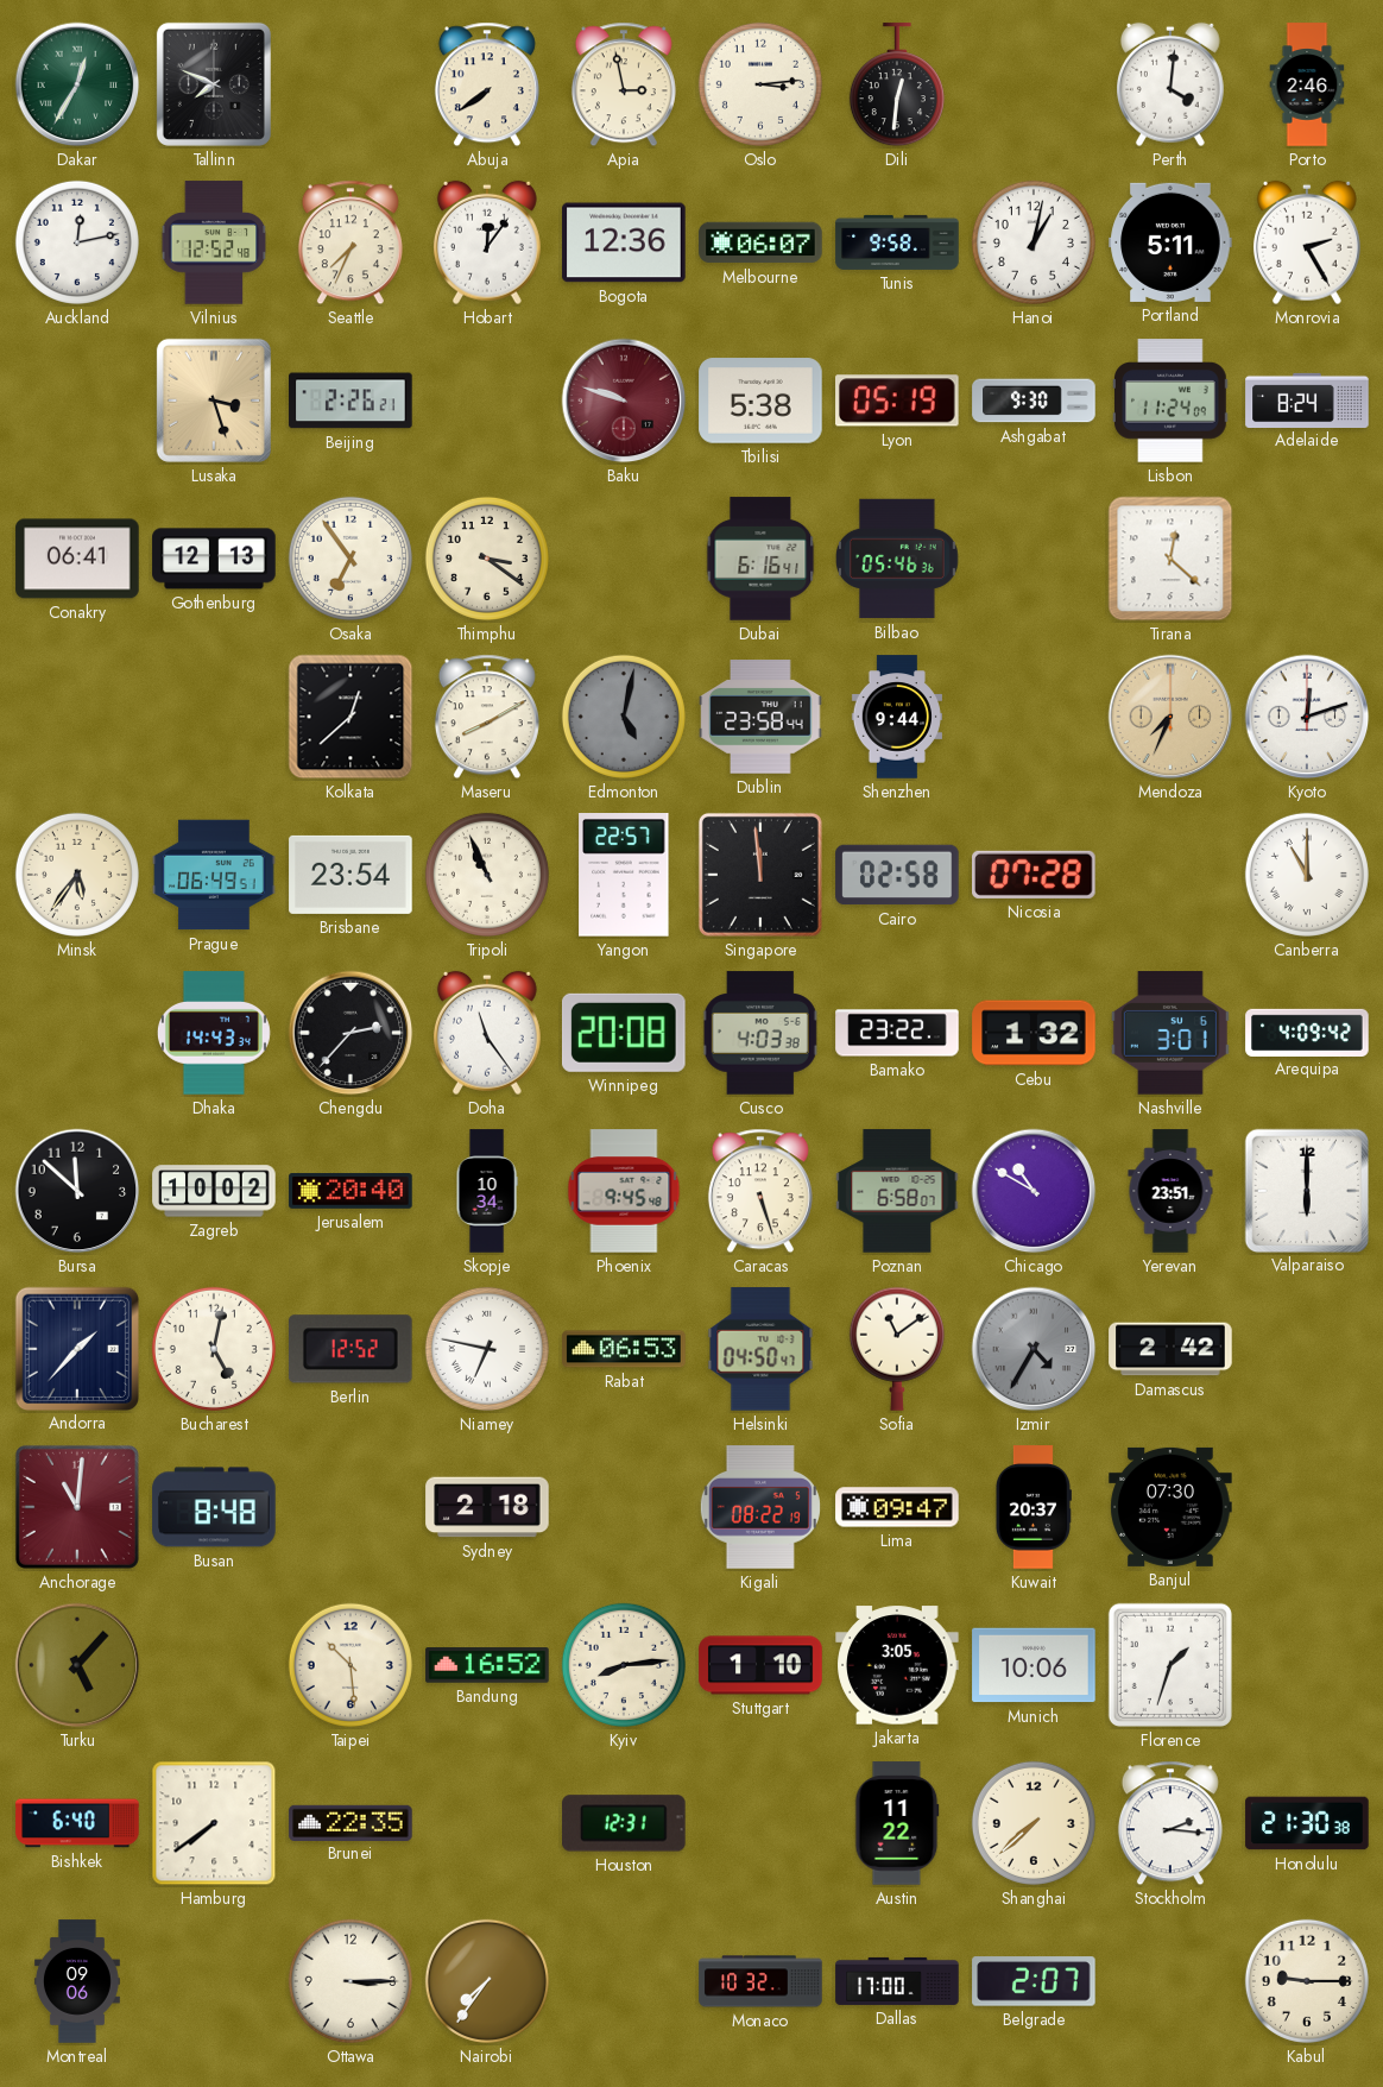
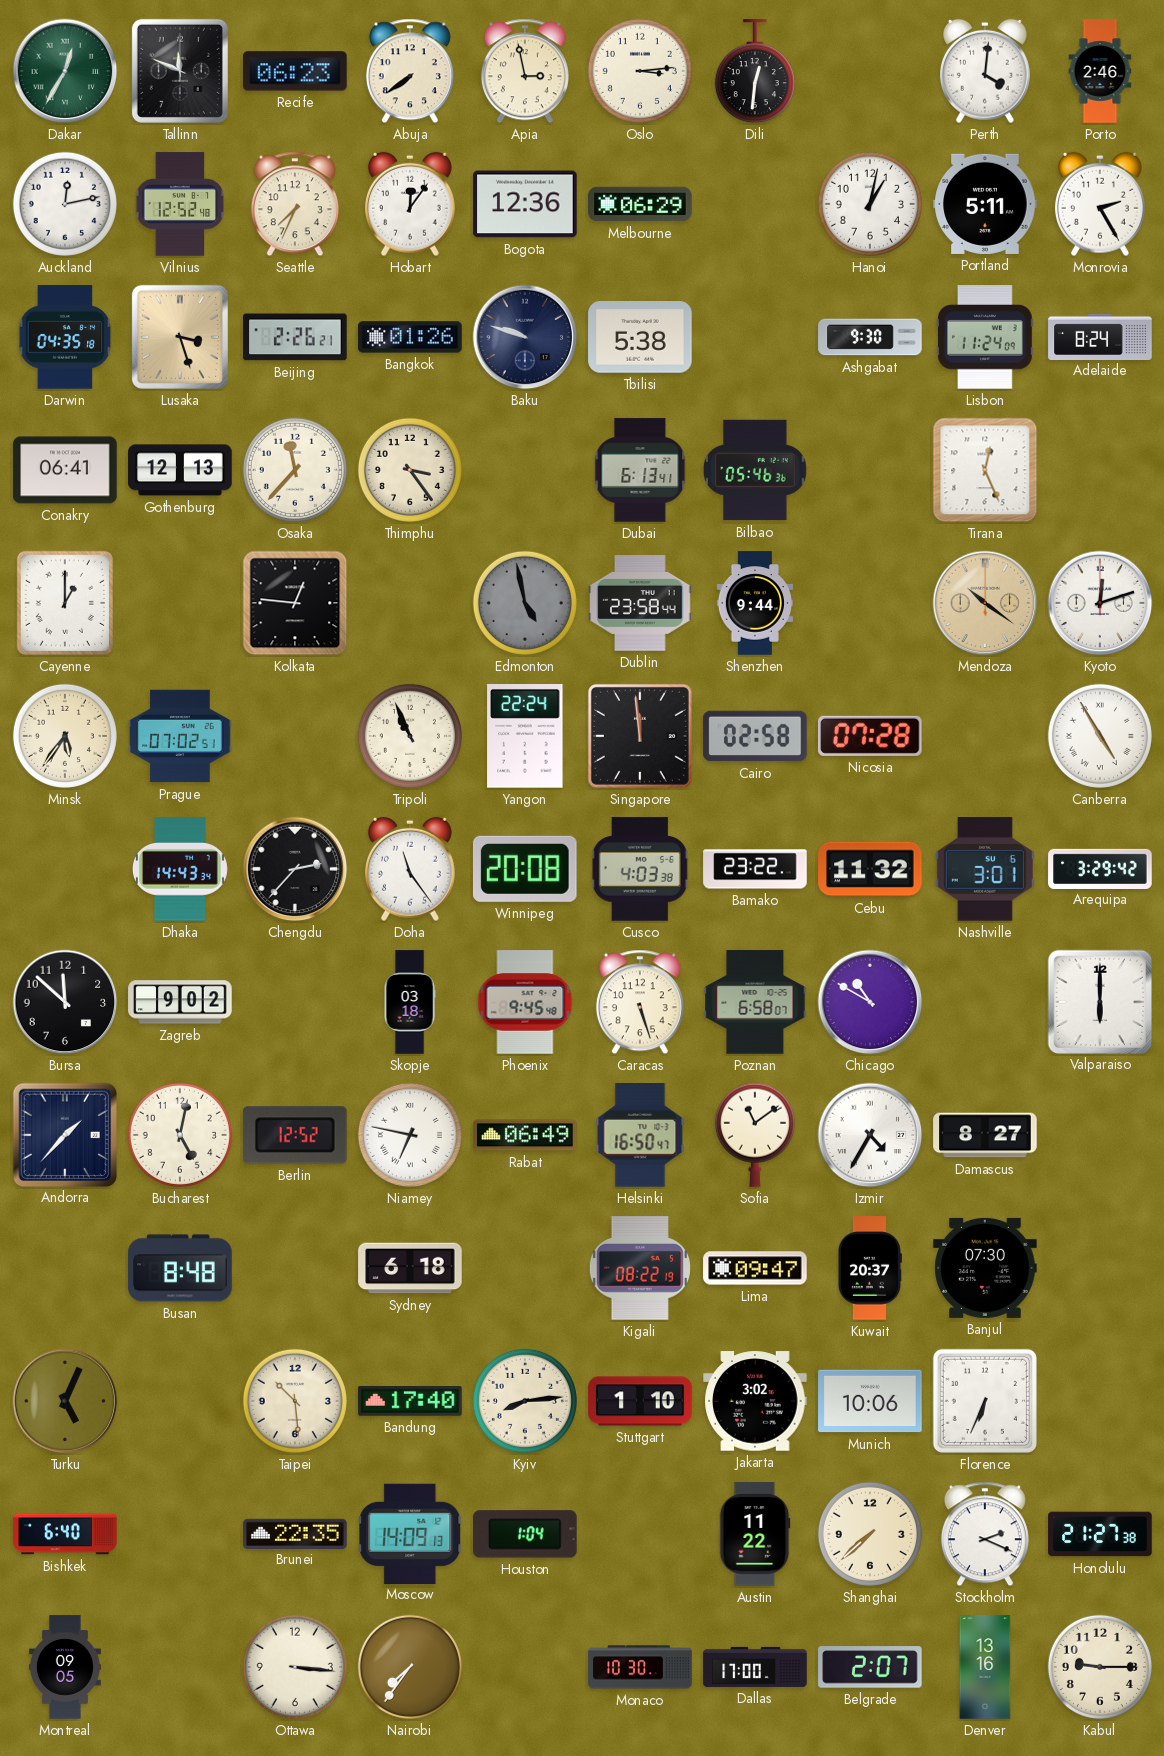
Tallinn: 7:49 -> 11:49
Recife: none -> 06:23
Melbourne: 06:07 -> 06:29
Tunis: 9:58 -> none
Darwin: none -> 04:35
Bangkok: none -> 01:26
Baku dial: burgundy -> navy
Lyon: 05:19 -> none
Osaka: 6:54 -> 11:37
Thimphu: 3:21 -> 3:24
Dubai: 6:16 -> 6:13
Tirana: 12:22 -> 12:26
Cayenne: none -> 1:00
Kolkata: 12:38 -> 12:46
Maseru: 8:10 -> none
Edmonton: 5:02 -> 4:58
Mendoza: 7:34 -> 10:21
Prague: 06:49 -> 07:02
Brisbane: 23:54 -> none
Yangon: 22:57 -> 22:24
Canberra: 11:00 -> 4:55
Cebu: 1:32 -> 11:32
Arequipa: 4:09 -> 3:29
Zagreb: 10:02 -> 9:02
Jerusalem: 20:40 -> none
Skopje: 10:34 -> 03:18
Yerevan: 23:51 -> none
Rabat: 06:53 -> 06:49
Helsinki: 04:50 -> 16:50
Izmir dial: grey -> white
Damascus: 2:42 -> 8:27
Anchorage: 11:01 -> none
Sydney: 2:18 -> 6:18
Turku: 5:07 -> 5:04
Bandung: 16:52 -> 17:40
Jakarta: 3:05 -> 3:02
Florence: 1:33 -> 6:34
Hamburg: 7:39 -> none
Moscow: none -> 14:09
Houston: 12:31 -> 1:04
Stockholm: 2:16 -> 2:19
Honolulu: 21:30 -> 21:27
Montreal: 09:06 -> 09:05
Ottawa: 3:15 -> 3:16
Monaco: 10:32 -> 10:30
Denver: none -> 13:16
